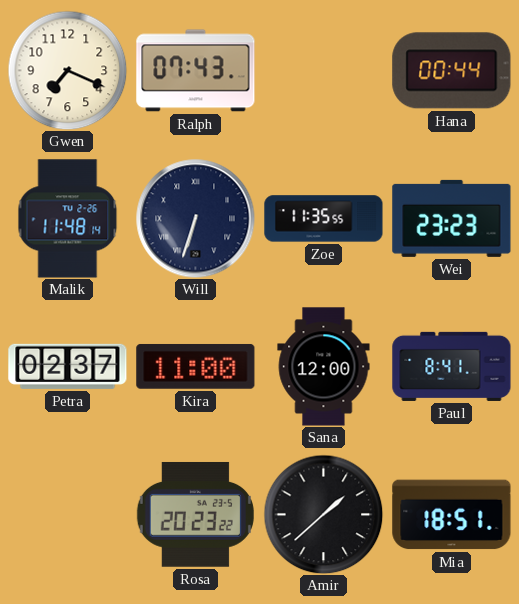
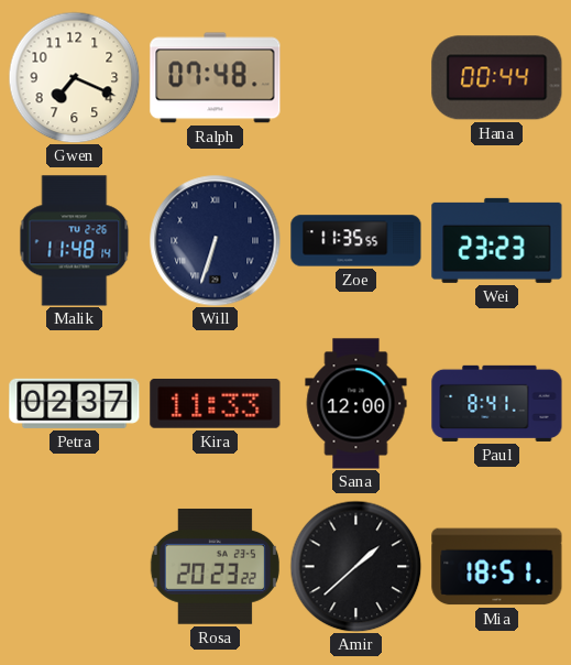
Ralph: 07:43 -> 07:48
Kira: 11:00 -> 11:33
